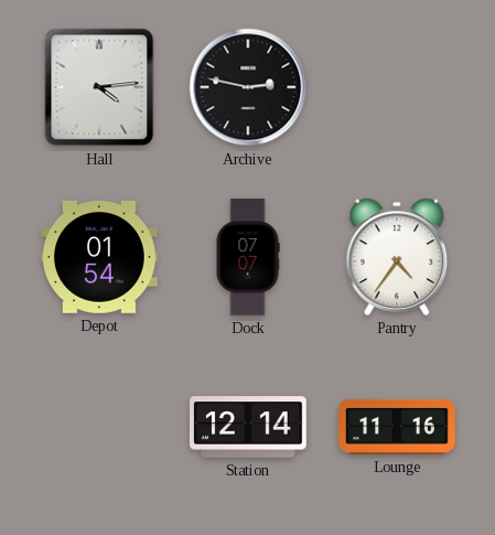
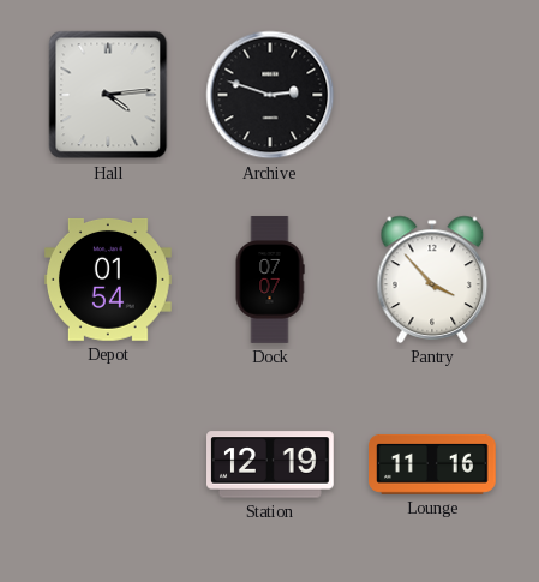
Archive: 2:47 -> 2:48
Pantry: 4:36 -> 3:53
Station: 12:14 -> 12:19
